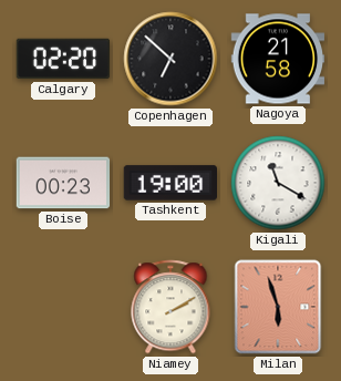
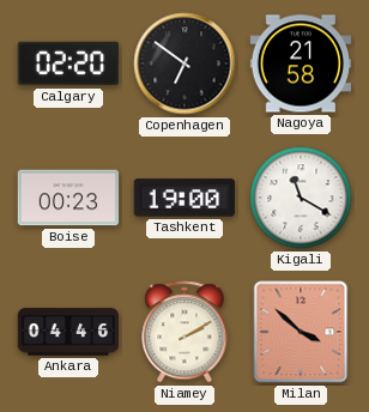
Copenhagen: 6:52 -> 6:51
Ankara: none -> 04:46
Milan: 5:57 -> 3:52
